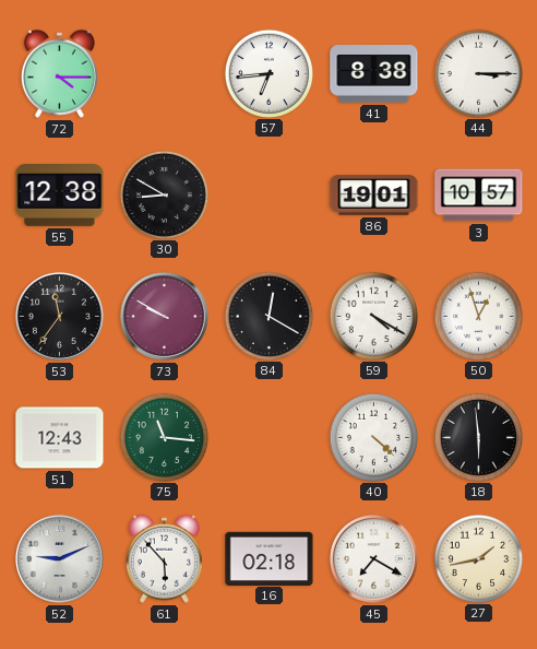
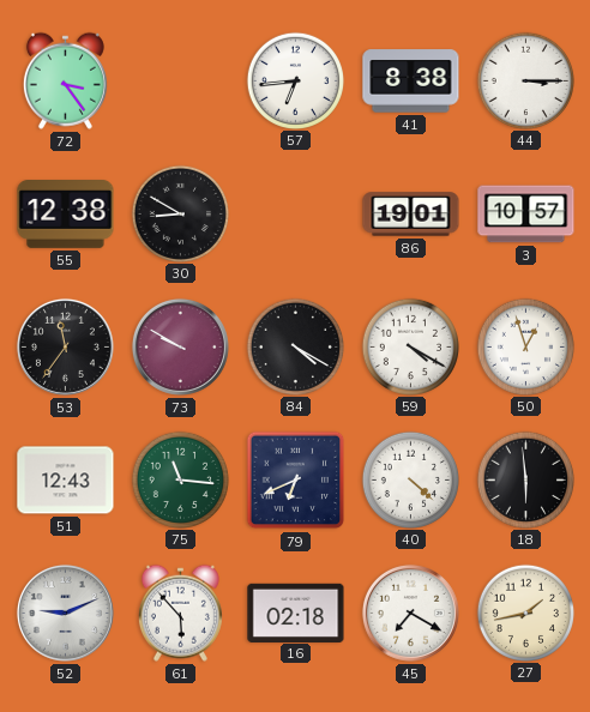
72: 4:15 -> 3:24
84: 12:20 -> 4:20
79: none -> 6:41
